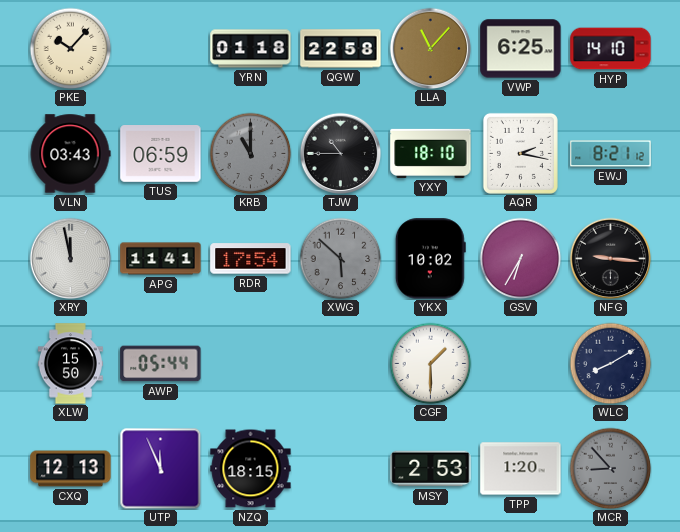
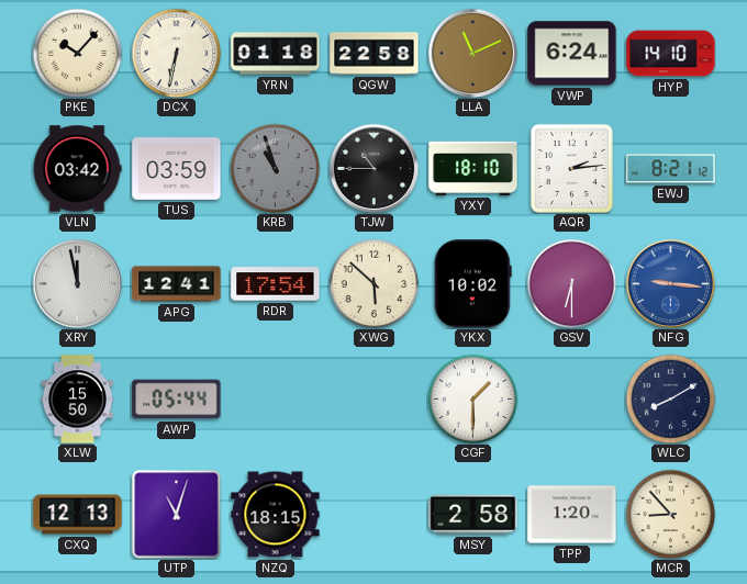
DCX: none -> 6:32
LLA: 11:07 -> 11:11
VWP: 6:25 -> 6:24
VLN: 03:43 -> 03:42
TUS: 06:59 -> 03:59
KRB: 11:00 -> 10:57
AQR: 2:17 -> 2:14
APG: 11:41 -> 12:41
XWG dial: grey -> cream
GSV: 6:35 -> 6:30
NFG dial: black -> blue
UTP: 11:56 -> 11:03
MSY: 2:53 -> 2:58
MCR dial: grey -> cream
